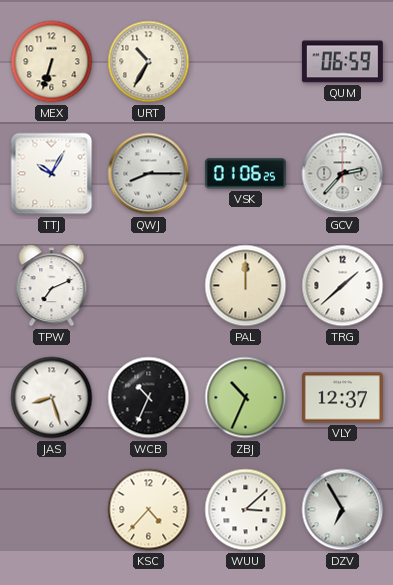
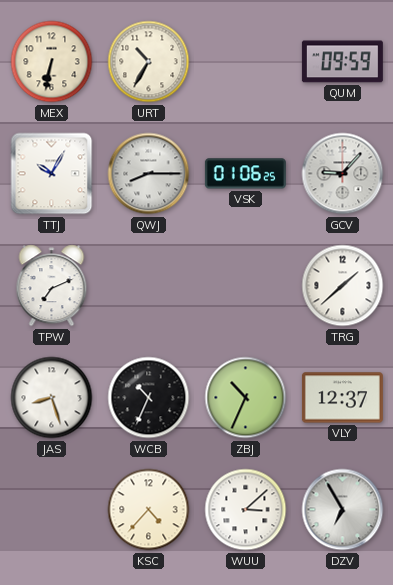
MEX: 6:33 -> 6:32
QUM: 06:59 -> 09:59
GCV: 2:37 -> 9:07
PAL: 12:00 -> none
